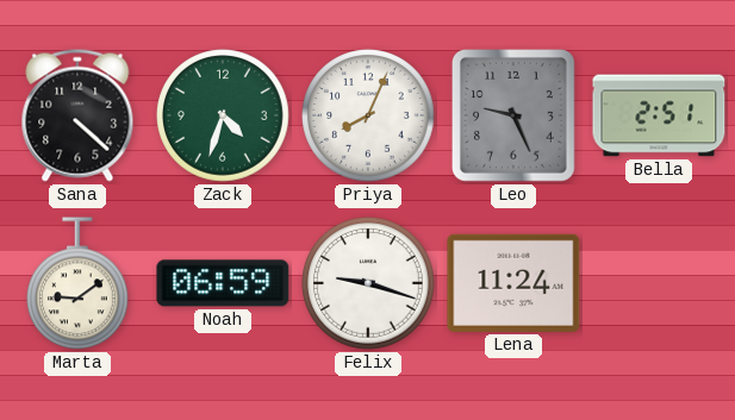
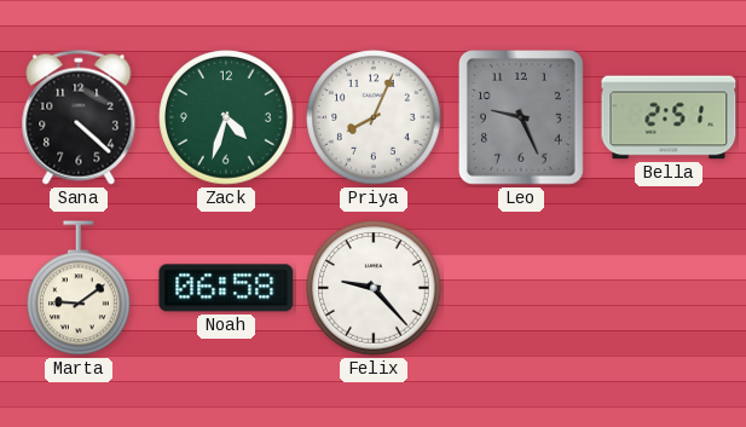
Noah: 06:59 -> 06:58
Felix: 9:18 -> 9:23
Lena: 11:24 -> none
